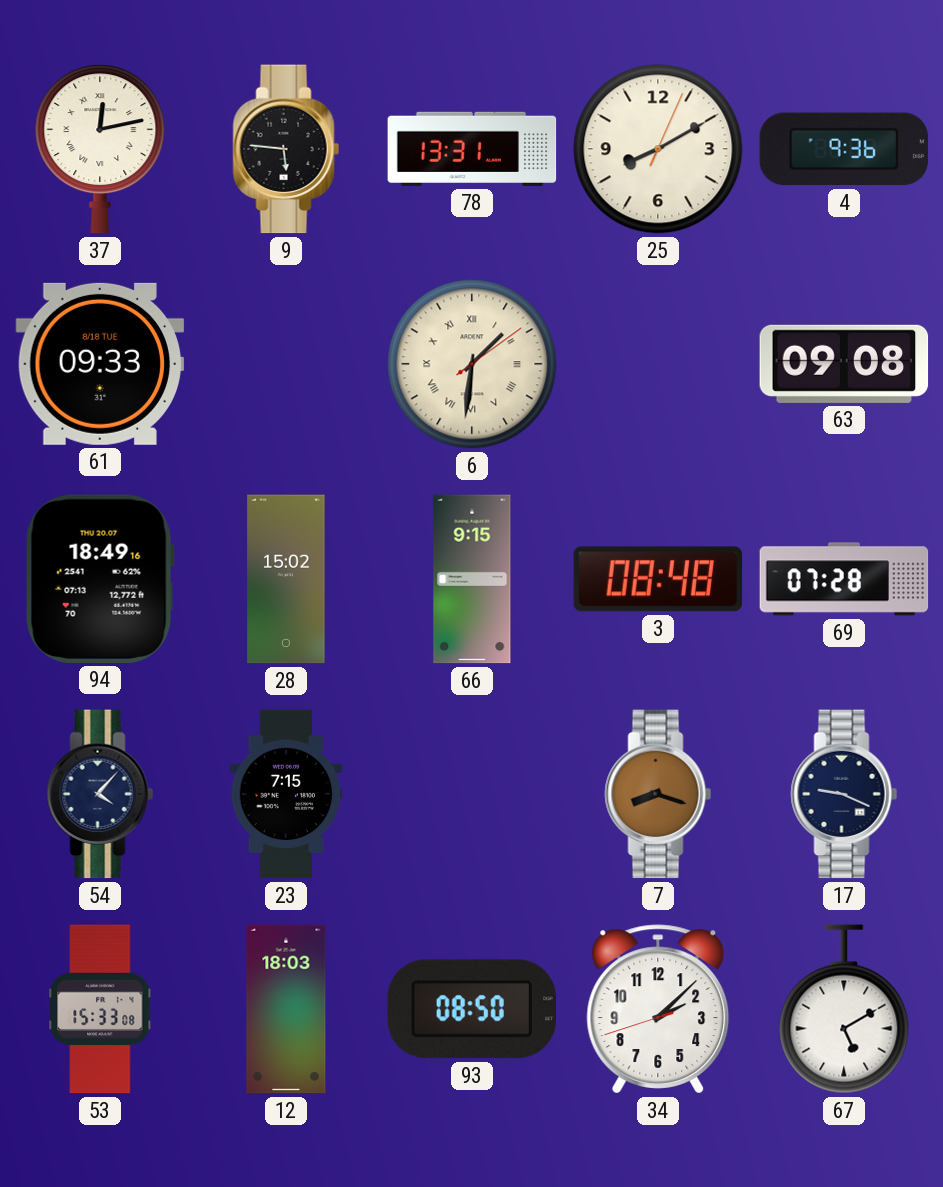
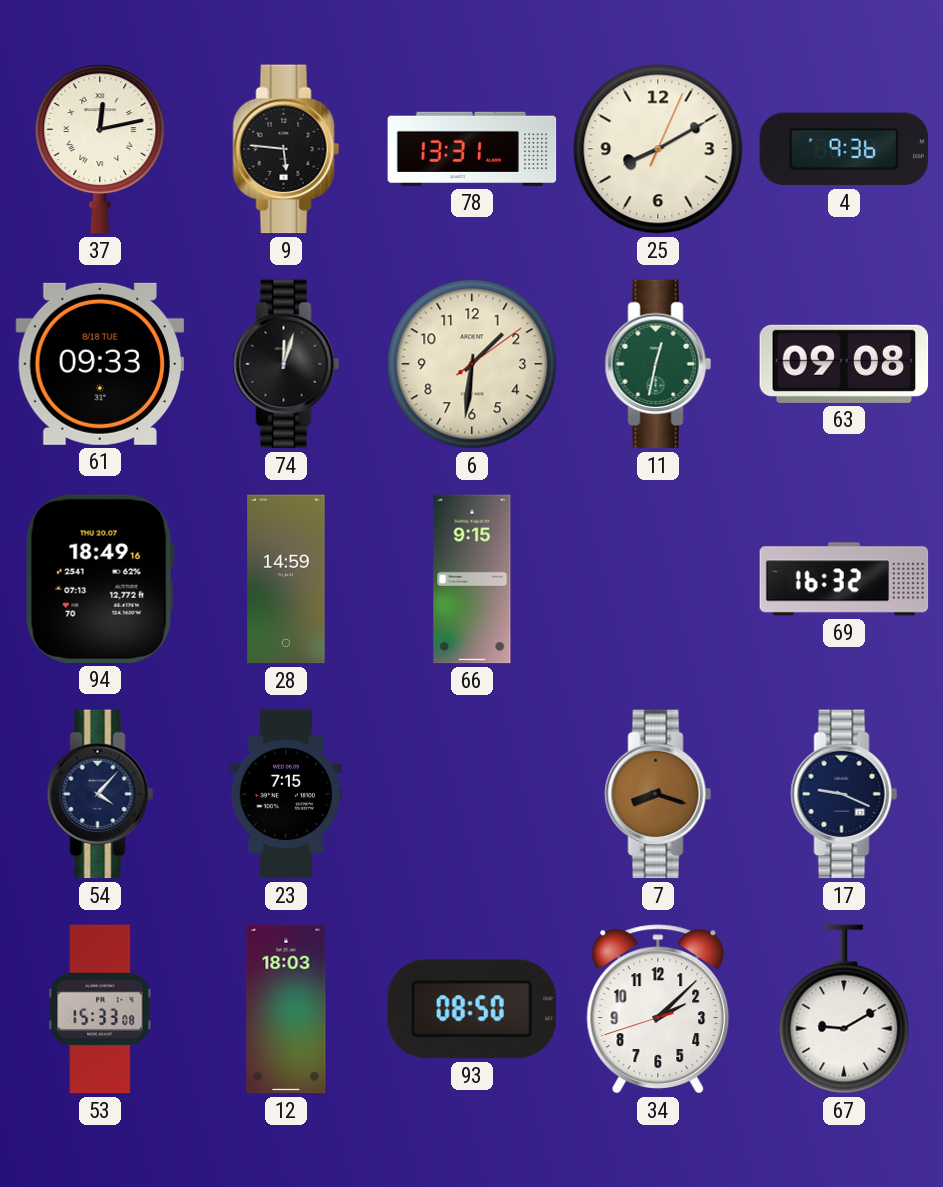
74: none -> 12:03
6 numerals: Roman -> Arabic
11: none -> 12:32
28: 15:02 -> 14:59
3: 08:48 -> none
69: 07:28 -> 16:32
67: 5:10 -> 9:10
